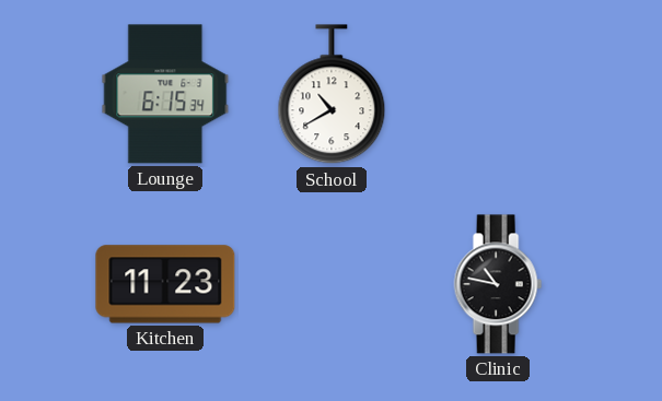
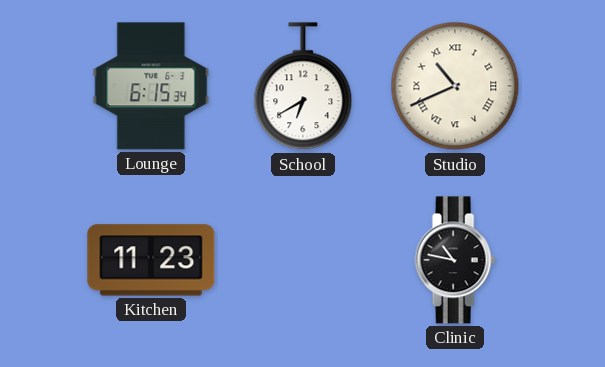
School: 10:40 -> 6:40
Studio: none -> 10:41
